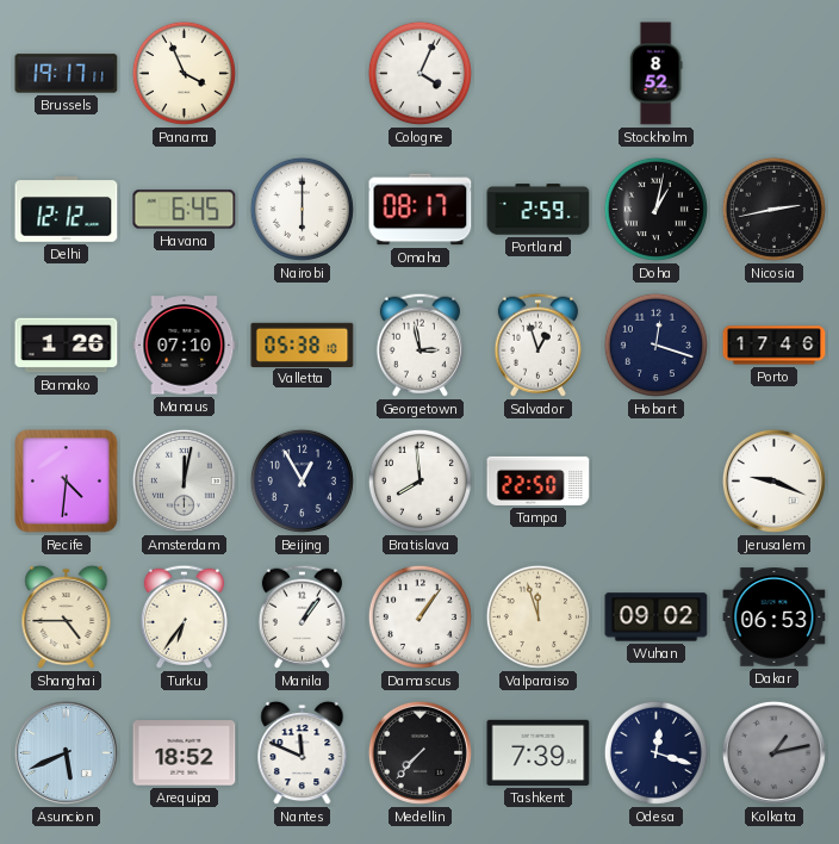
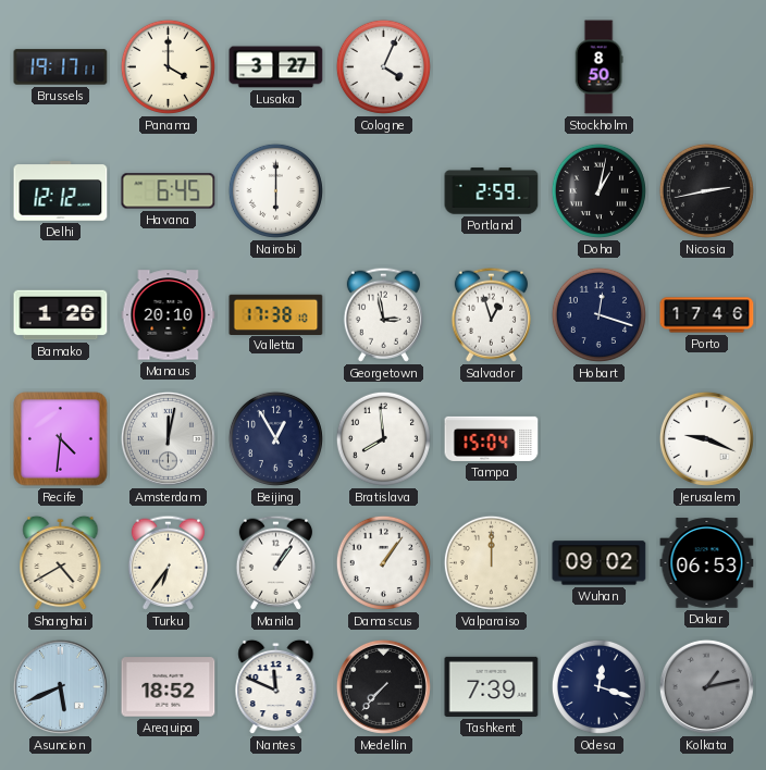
Panama: 3:56 -> 4:00
Lusaka: none -> 3:27
Stockholm: 8:52 -> 8:50
Omaha: 08:17 -> none
Manaus: 07:10 -> 20:10
Valletta: 05:38 -> 17:38
Tampa: 22:50 -> 15:04
Shanghai: 4:45 -> 4:40
Valparaiso: 11:57 -> 12:00
